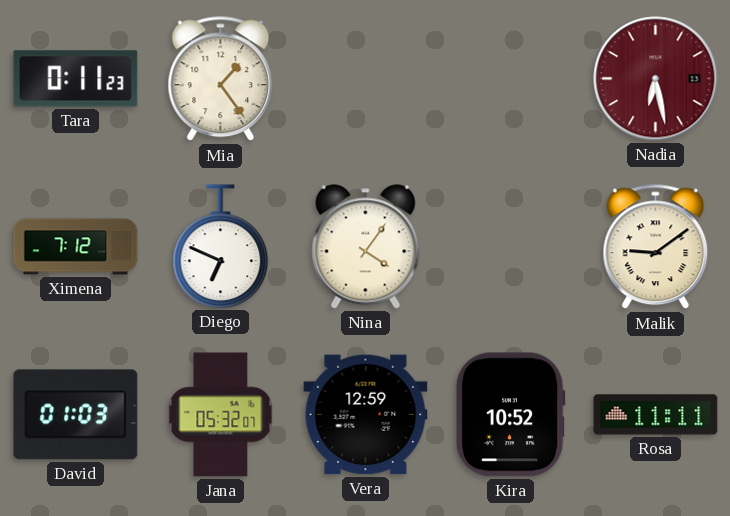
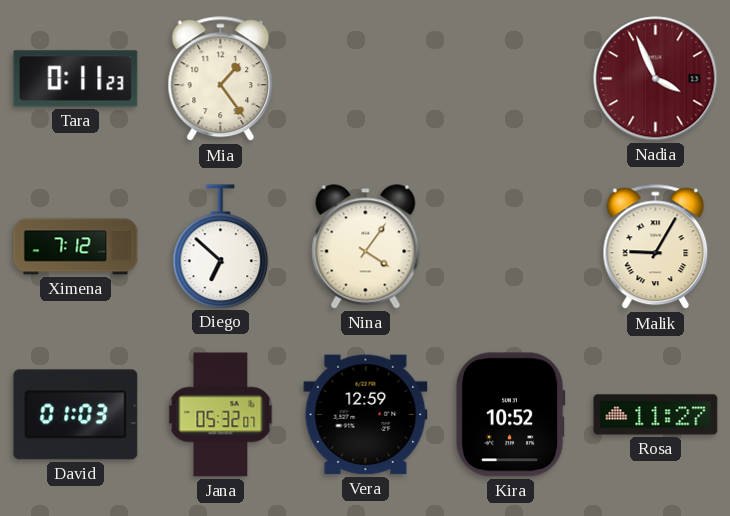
Nadia: 6:28 -> 3:56
Diego: 6:49 -> 6:52
Malik: 9:09 -> 9:05
Rosa: 11:11 -> 11:27
